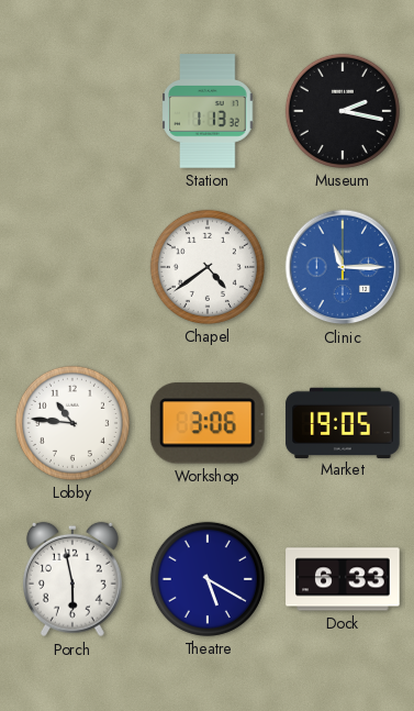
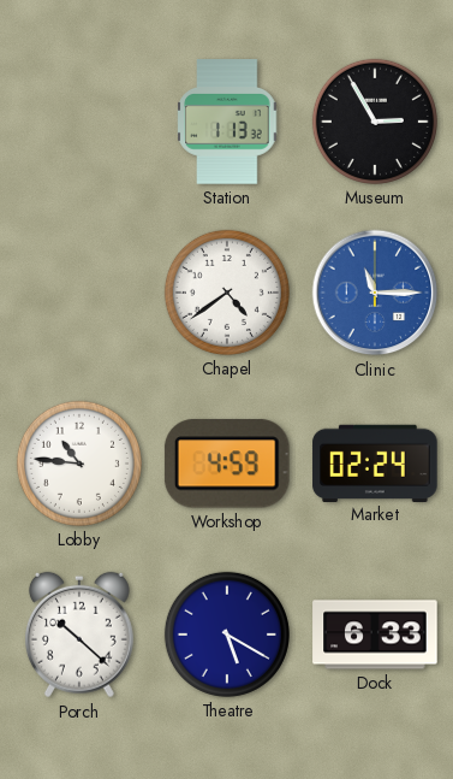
Museum: 2:17 -> 2:55
Workshop: 3:06 -> 4:59
Market: 19:05 -> 02:24
Porch: 5:58 -> 10:22
